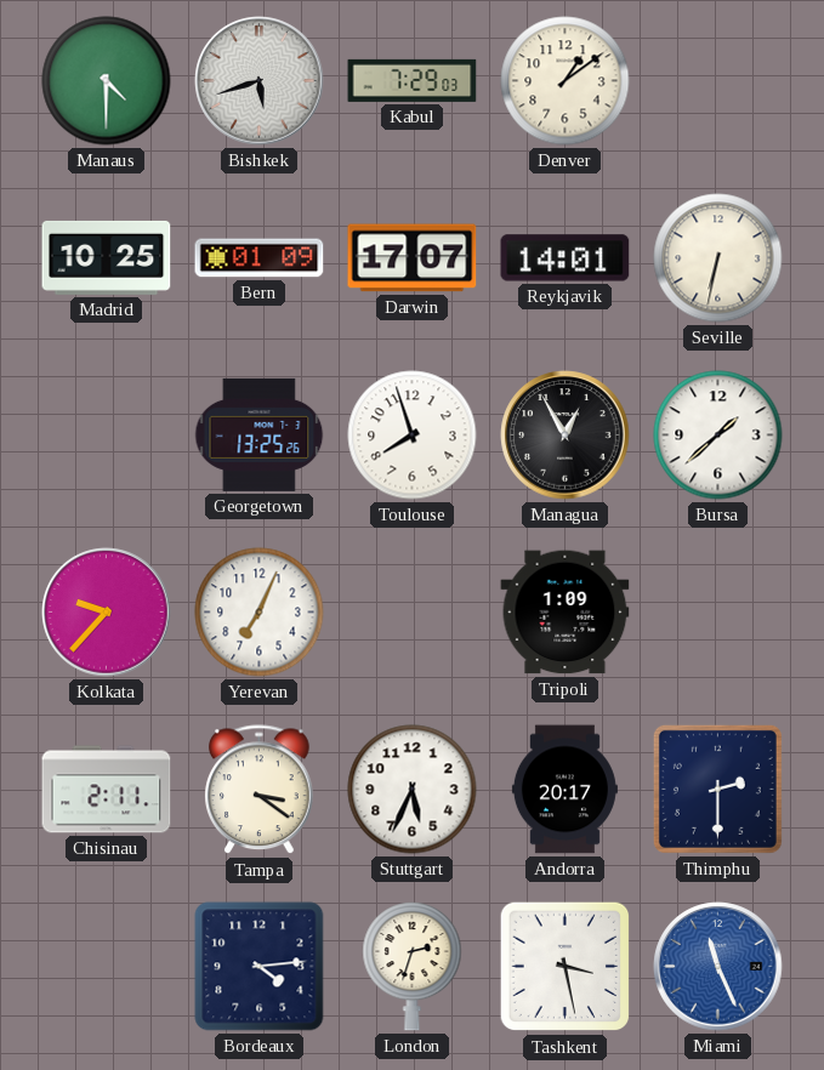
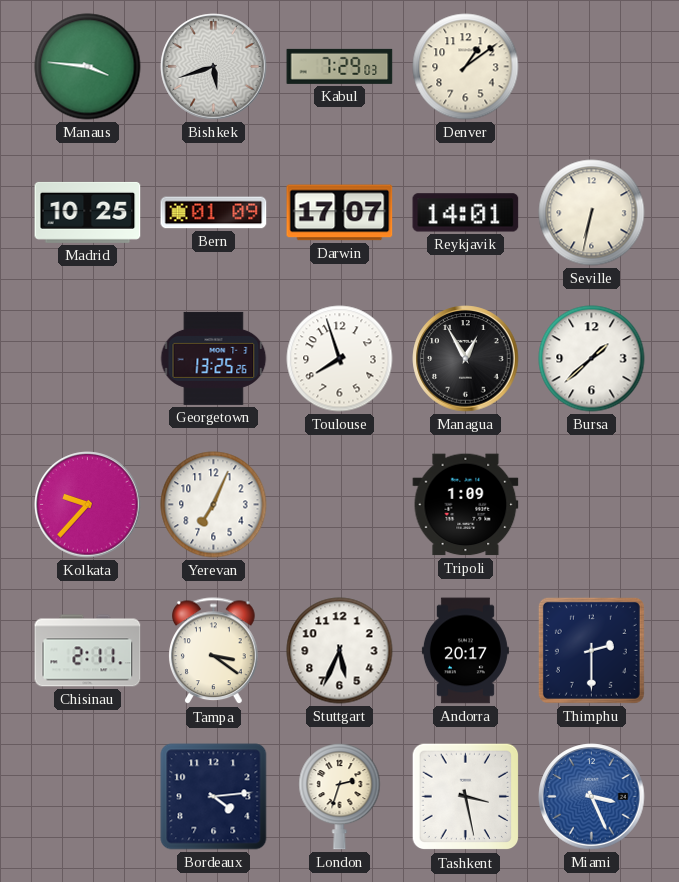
Manaus: 4:30 -> 3:46
Miami: 11:26 -> 3:26
